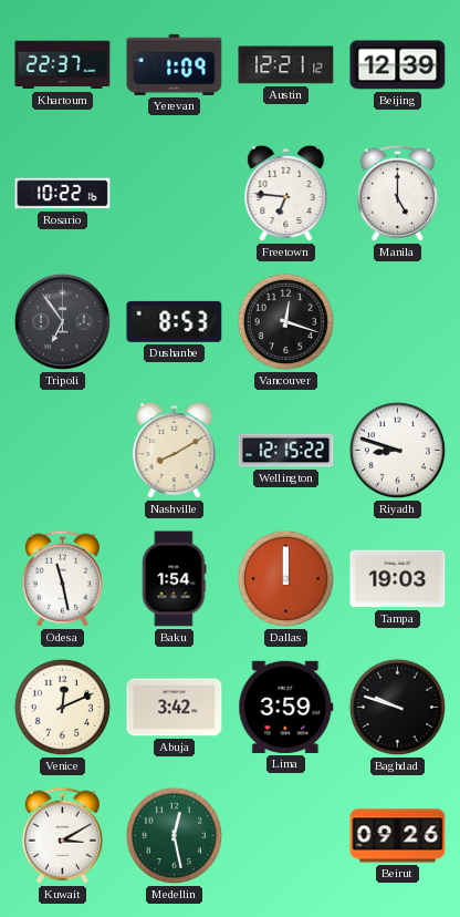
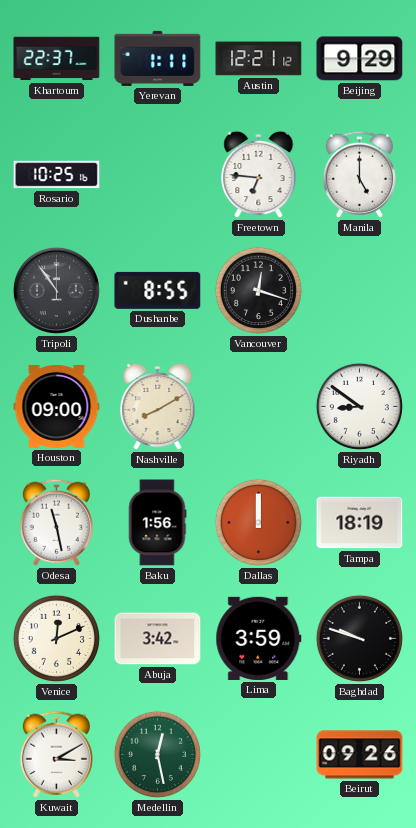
Yerevan: 1:09 -> 1:11
Beijing: 12:39 -> 9:29
Rosario: 10:22 -> 10:25
Tripoli: 6:54 -> 10:54
Dushanbe: 8:53 -> 8:55
Houston: none -> 09:00
Wellington: 12:15 -> none
Riyadh: 8:48 -> 8:51
Baku: 1:54 -> 1:56
Tampa: 19:03 -> 18:19
